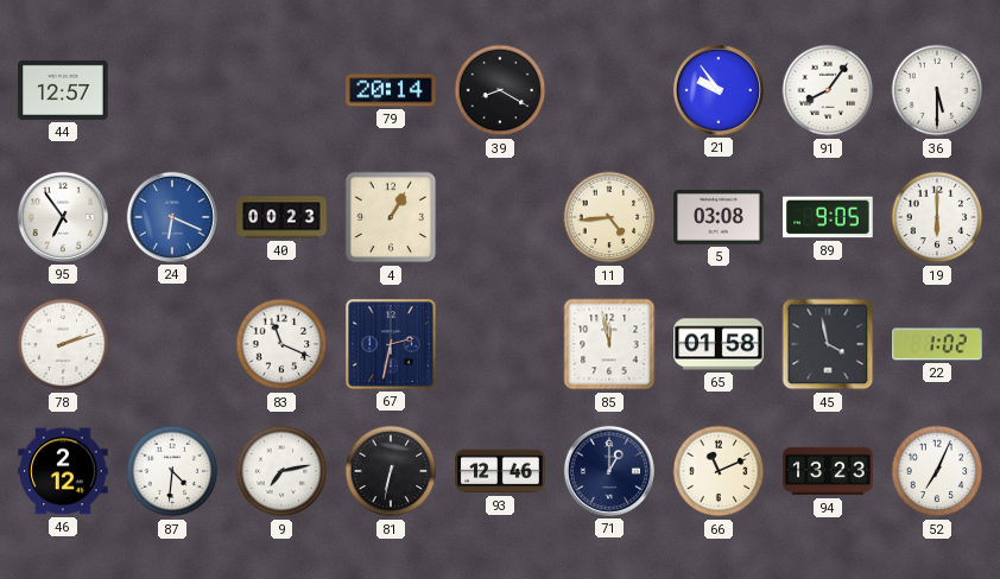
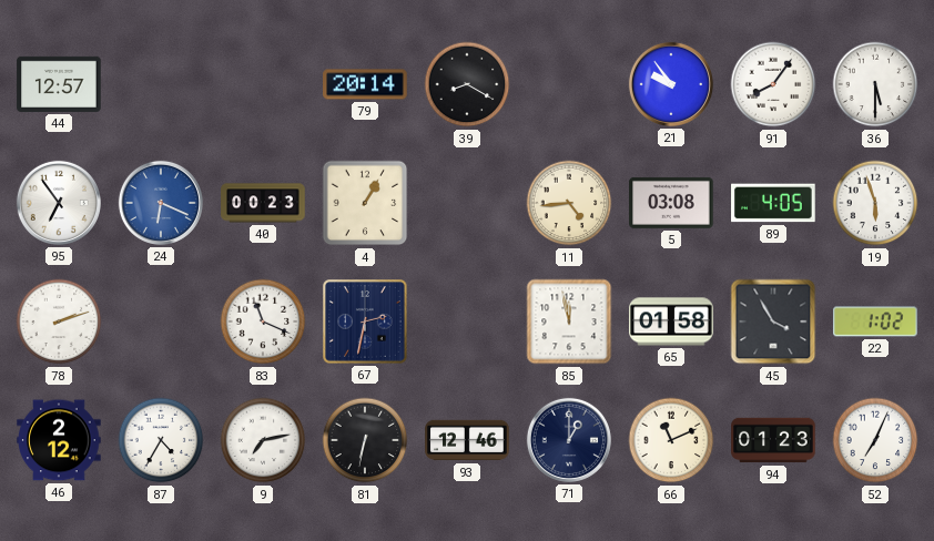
89: 9:05 -> 4:05
19: 6:00 -> 5:57
45: 3:58 -> 3:55
87: 4:31 -> 4:35
94: 13:23 -> 01:23
